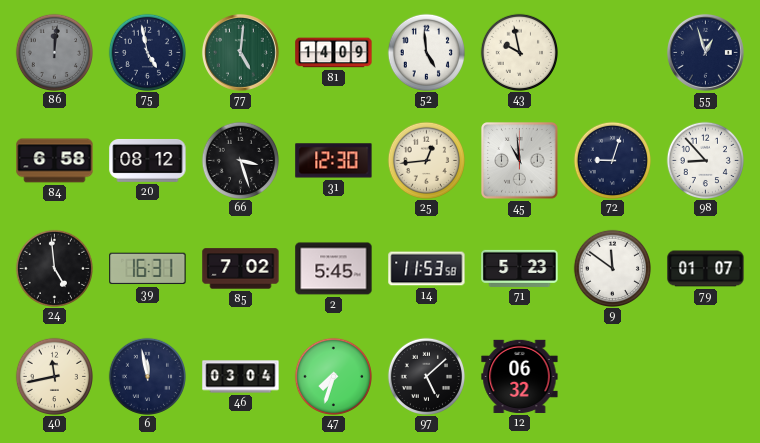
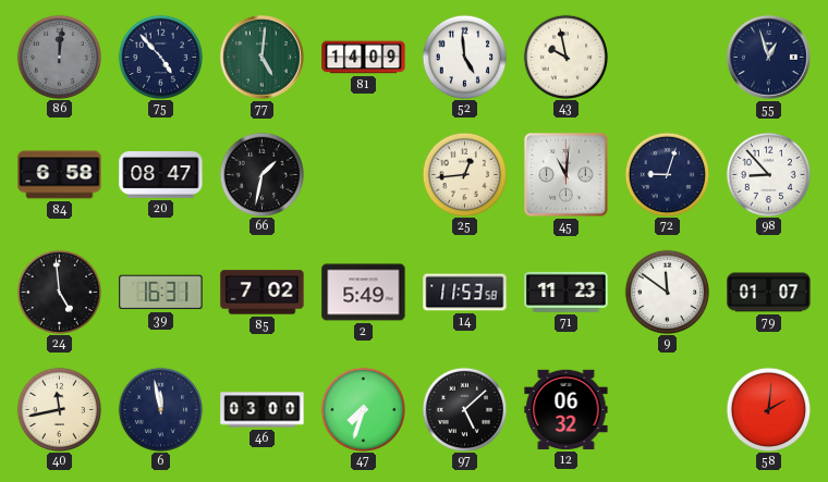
75: 4:58 -> 4:53
20: 08:12 -> 08:47
66: 3:27 -> 1:32
31: 12:30 -> none
45: 10:59 -> 11:01
2: 5:45 -> 5:49
71: 5:23 -> 11:23
46: 03:04 -> 03:00
58: none -> 2:01
